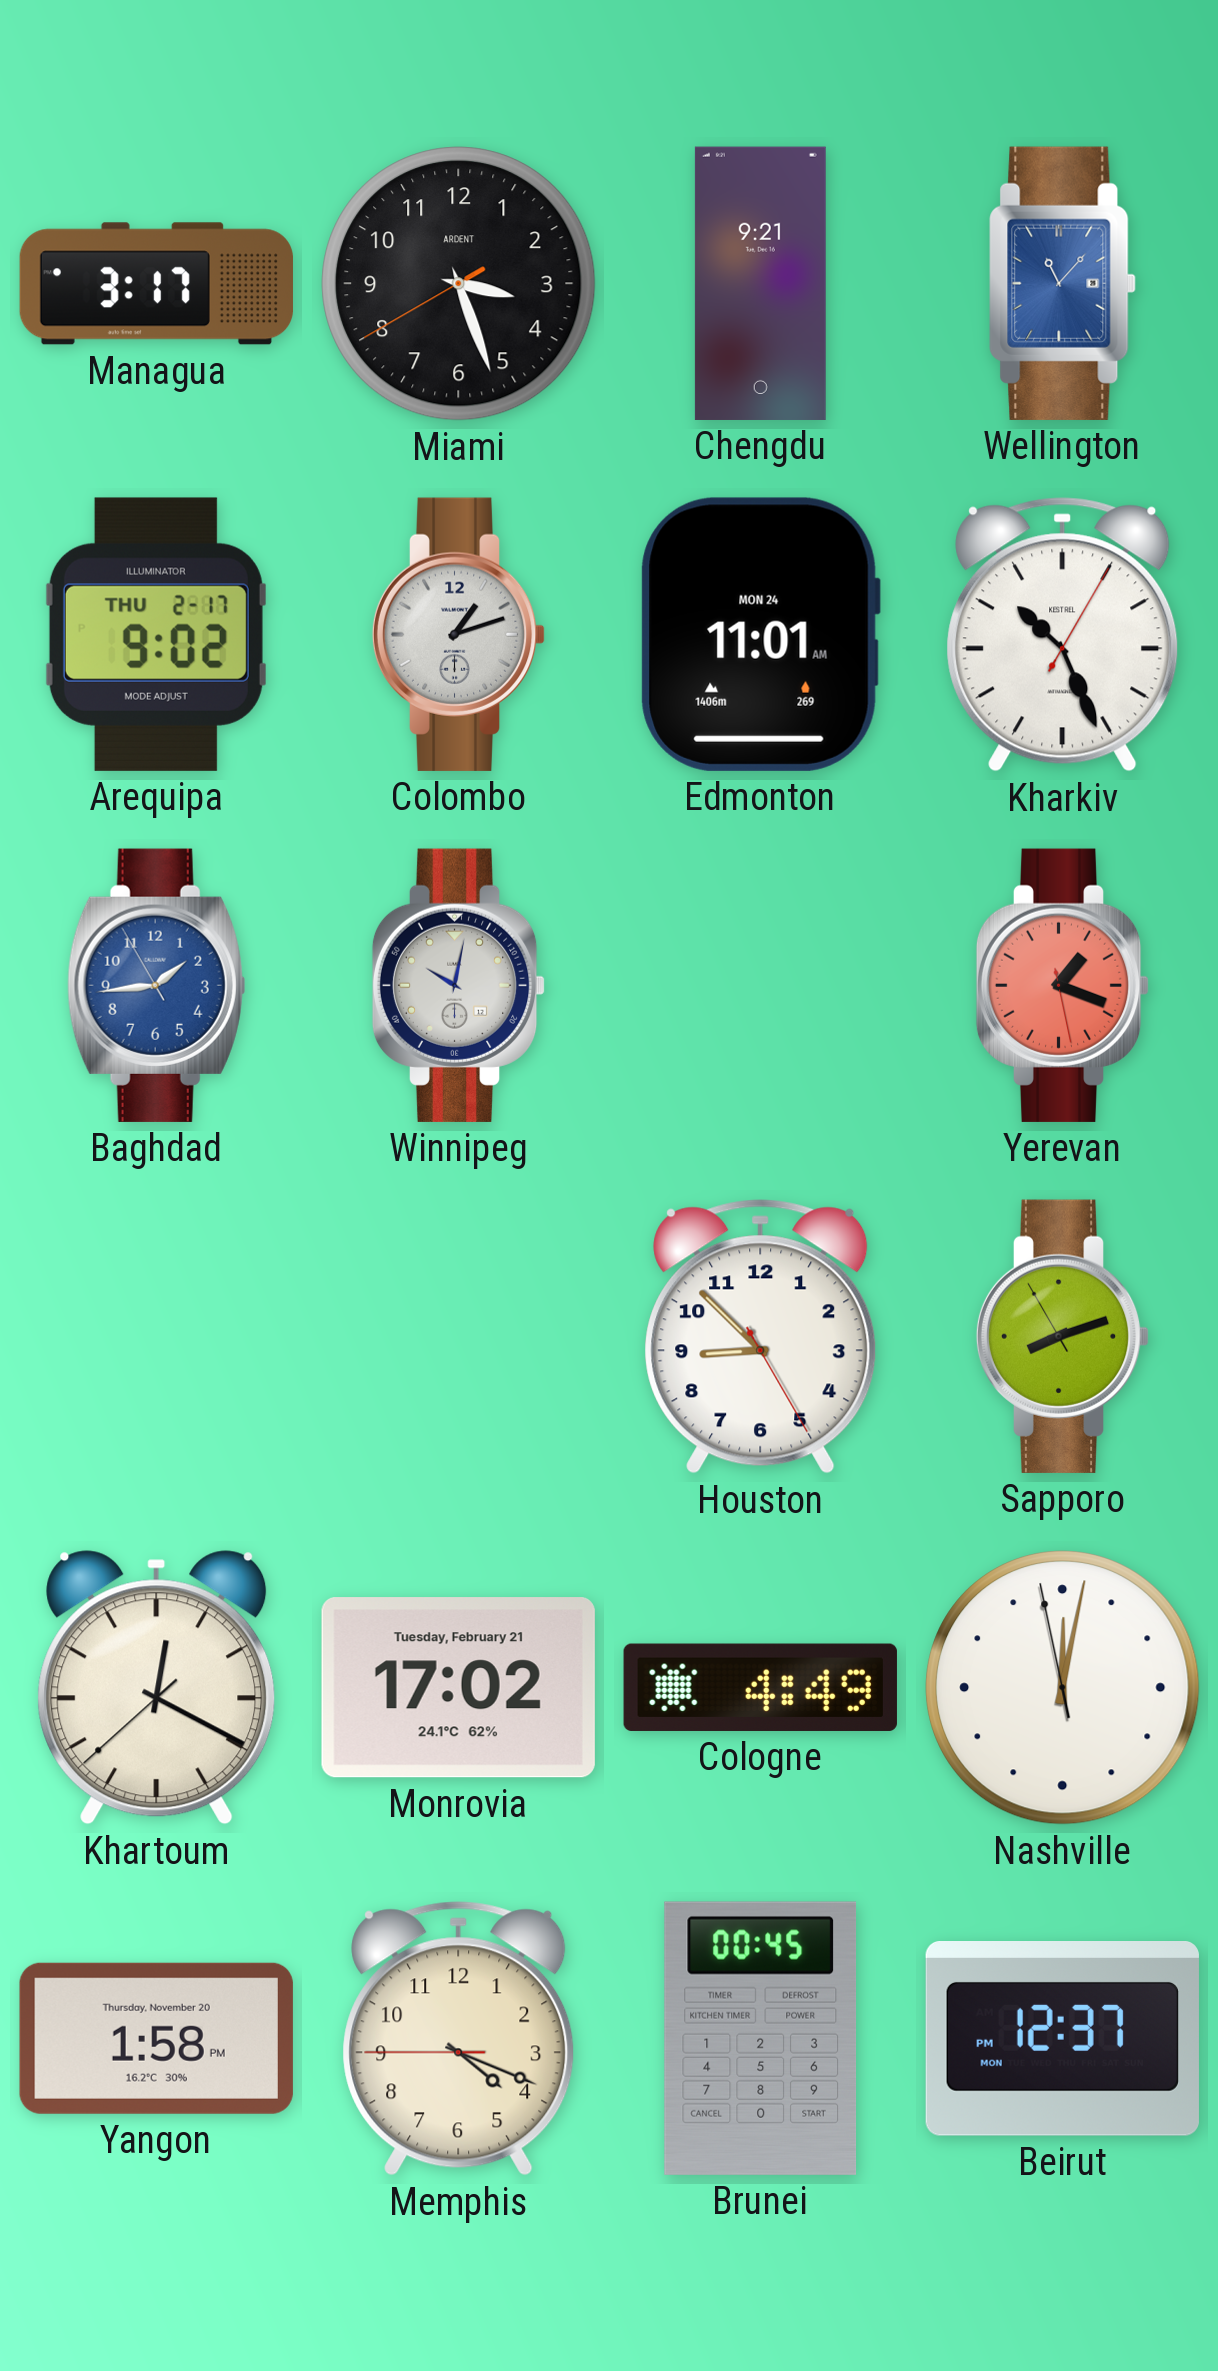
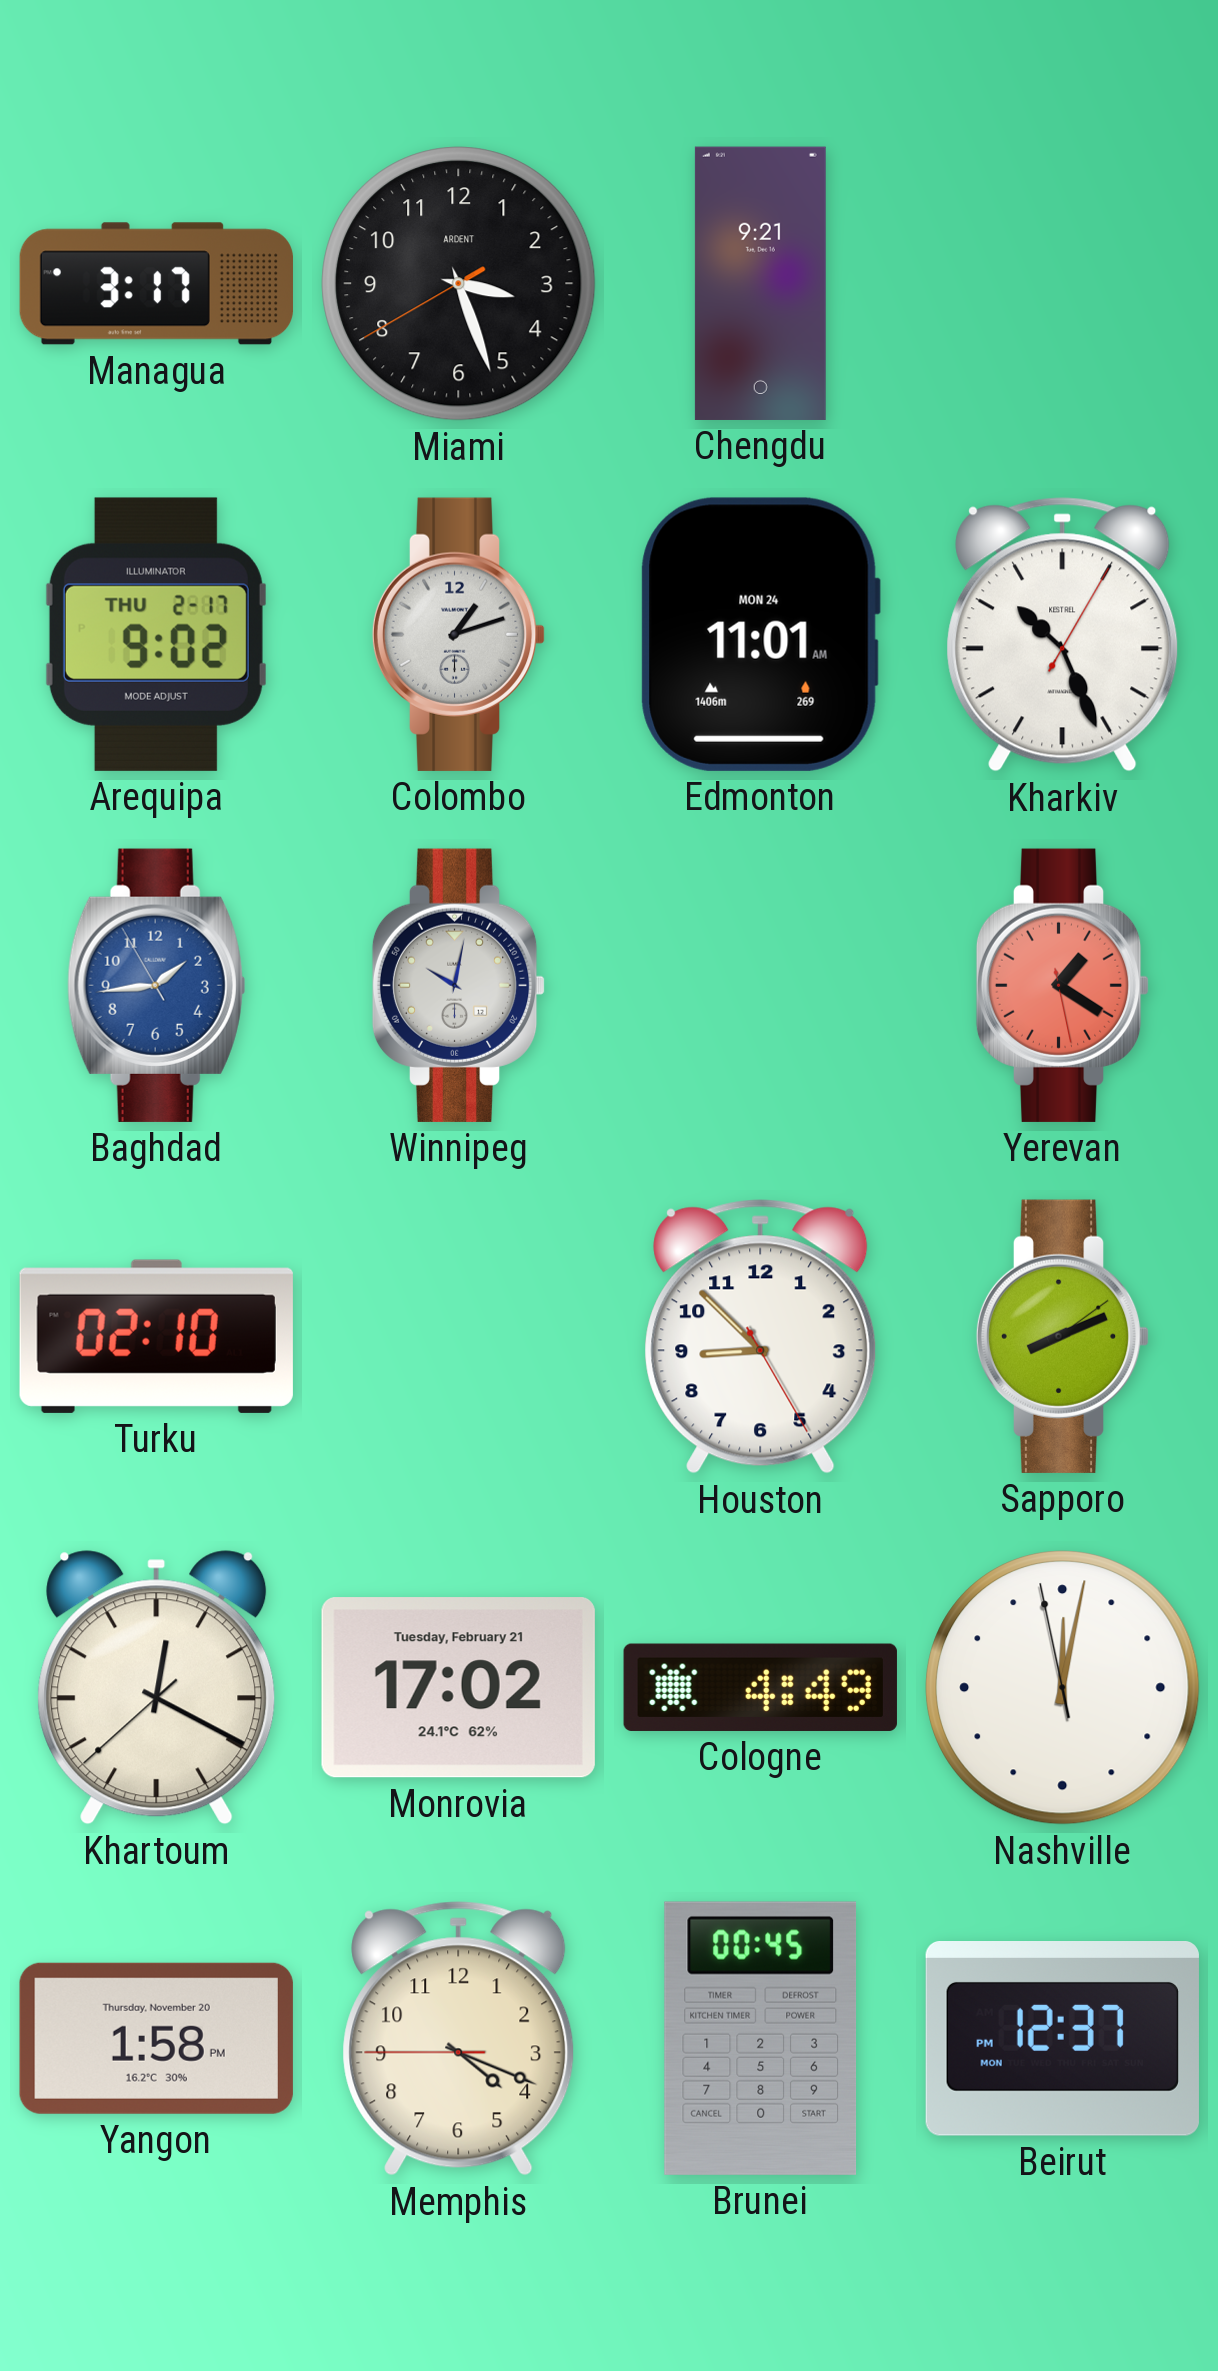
Wellington: 11:07 -> none
Yerevan: 1:18 -> 1:20
Turku: none -> 02:10
Sapporo: 8:11:55 -> 8:11:09
